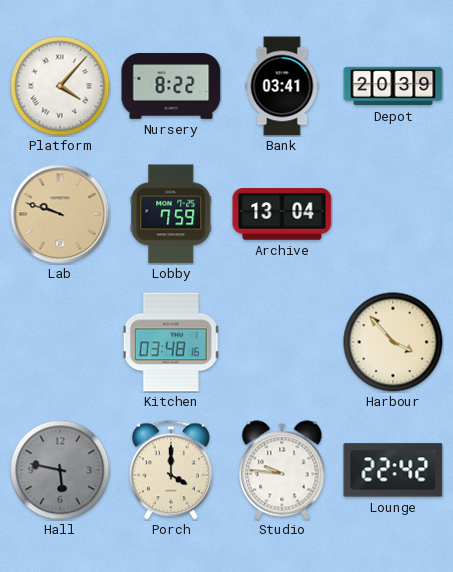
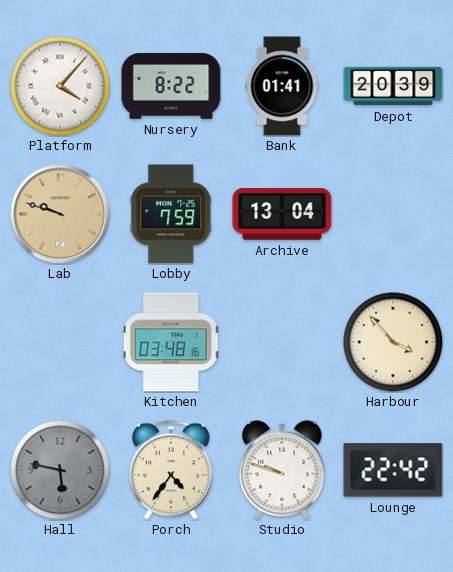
Bank: 03:41 -> 01:41
Porch: 4:00 -> 4:36
Studio: 9:46 -> 9:48
